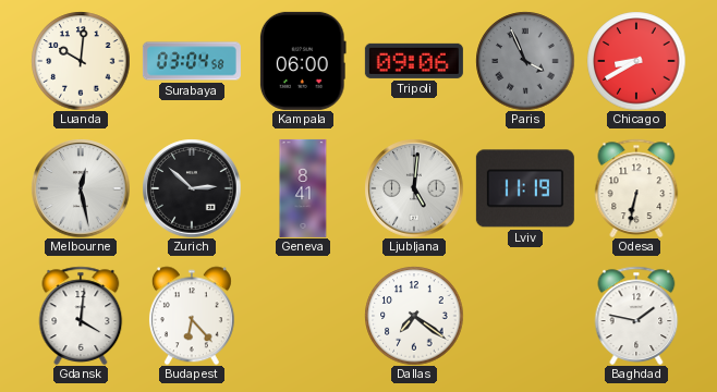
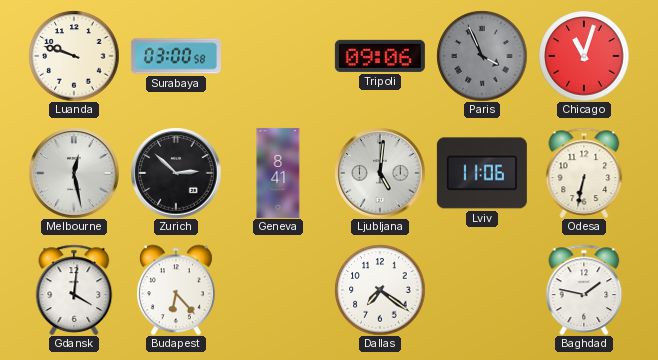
Luanda: 10:01 -> 9:48
Surabaya: 03:04 -> 03:00
Kampala: 06:00 -> none
Chicago: 8:40 -> 11:03
Lviv: 11:19 -> 11:06
